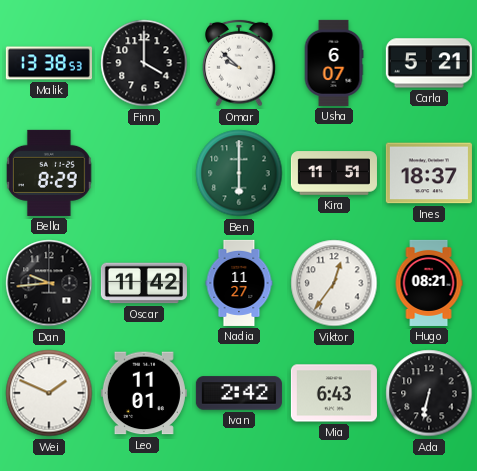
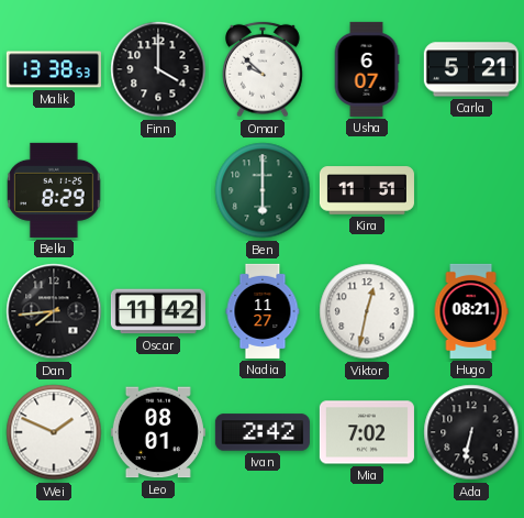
Ines: 18:37 -> none
Dan: 9:44 -> 7:44
Viktor: 12:36 -> 12:32
Leo: 11:01 -> 08:01
Mia: 6:43 -> 7:02
